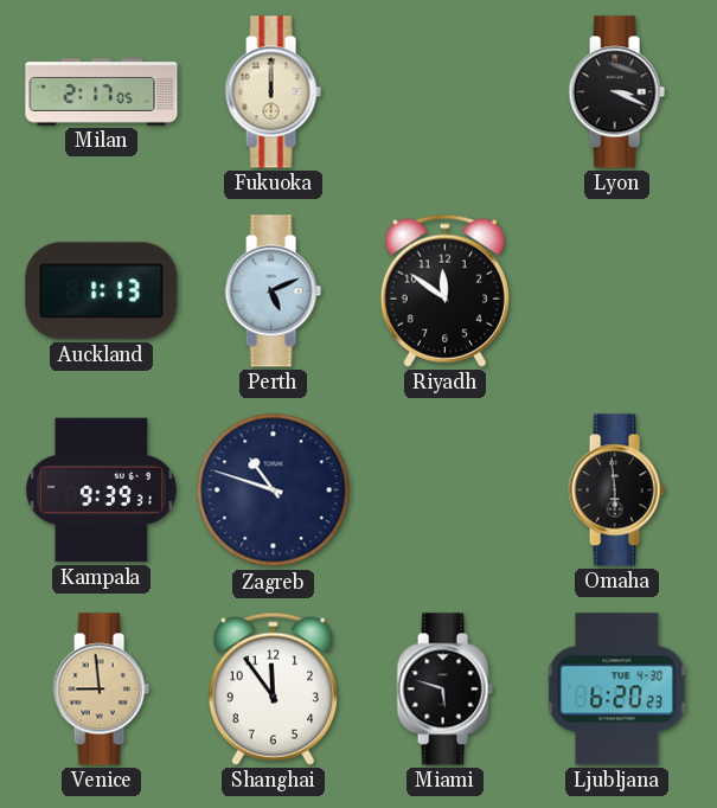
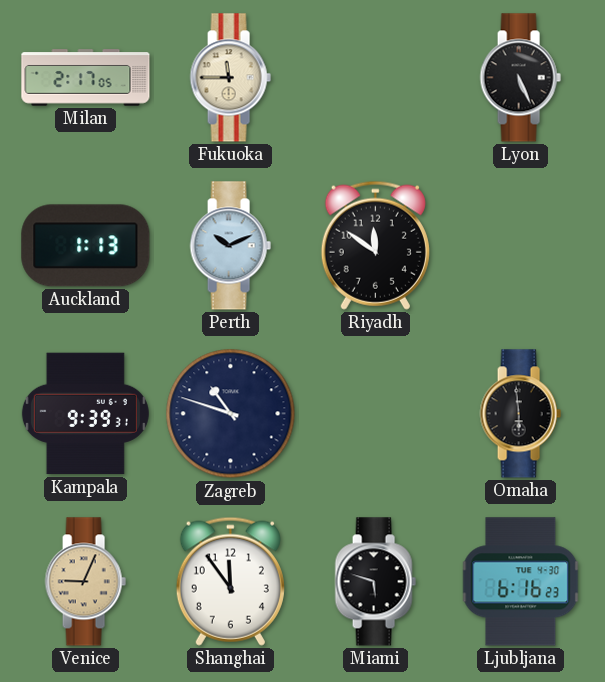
Fukuoka: 12:00 -> 11:45
Lyon: 3:19 -> 5:26
Perth: 5:11 -> 10:11
Venice: 8:59 -> 9:04
Ljubljana: 6:20 -> 6:16
